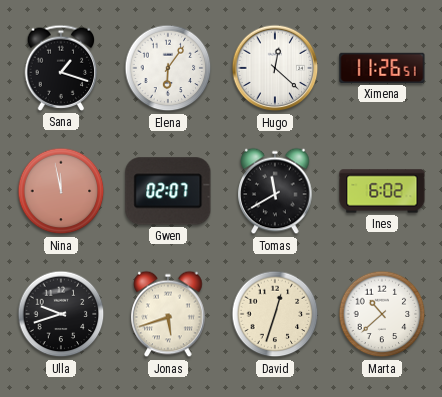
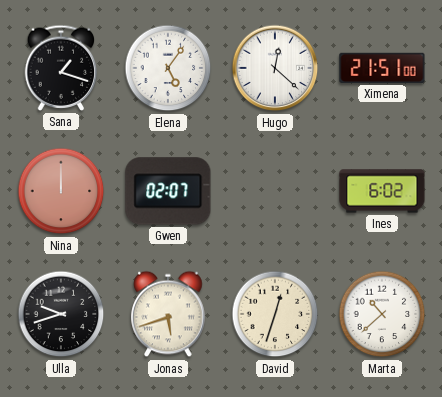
Elena: 6:06 -> 5:06
Ximena: 11:26 -> 21:51
Nina: 11:58 -> 12:00
Tomas: 11:40 -> none
